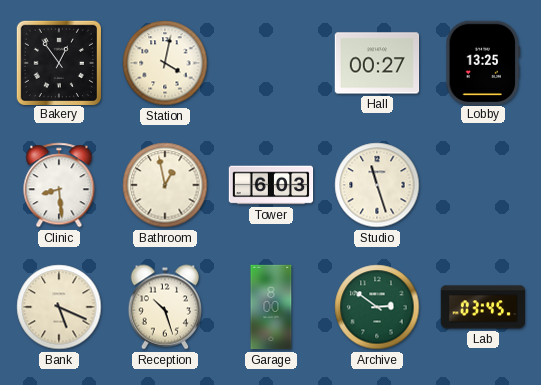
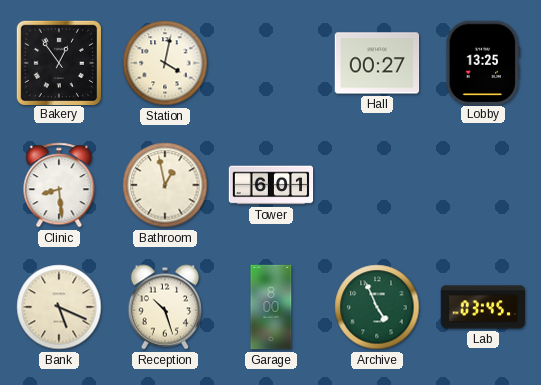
Tower: 6:03 -> 6:01
Studio: 11:27 -> none
Archive: 2:51 -> 4:56
